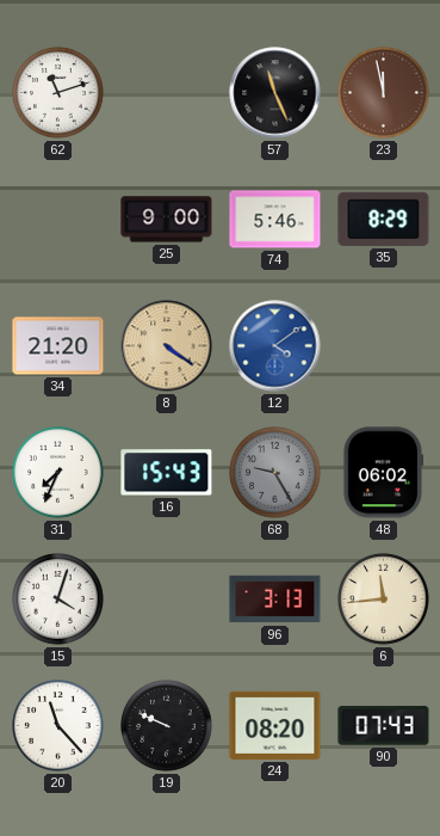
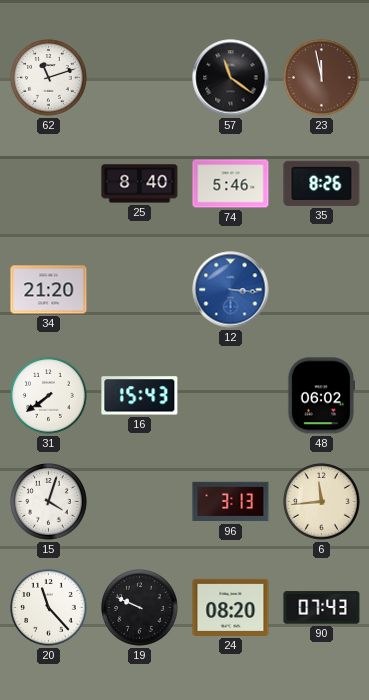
57: 11:26 -> 11:21
25: 9:00 -> 8:40
35: 8:29 -> 8:26
8: 4:21 -> none
12: 4:09 -> 3:16
31: 7:34 -> 7:39
68: 9:25 -> none
